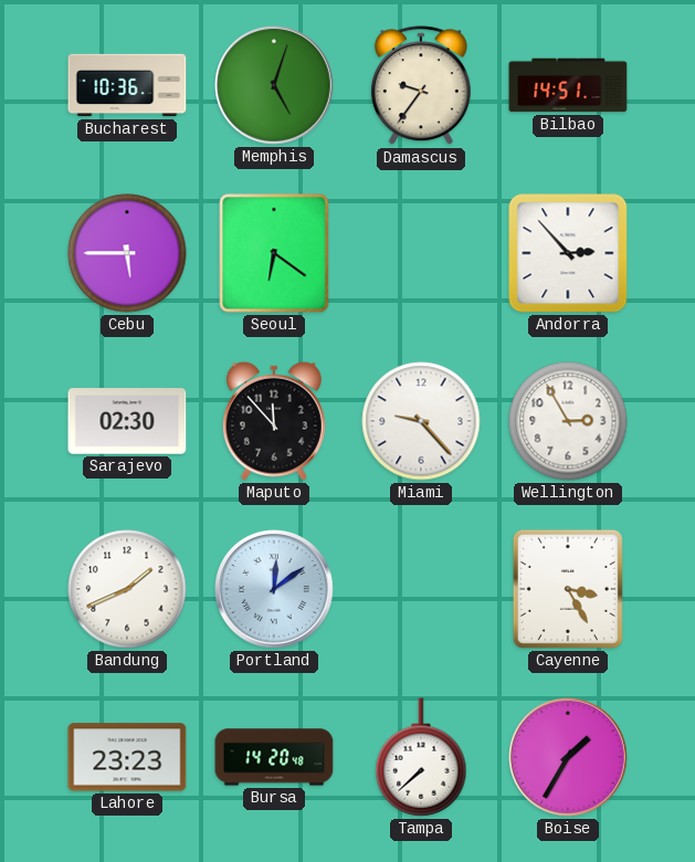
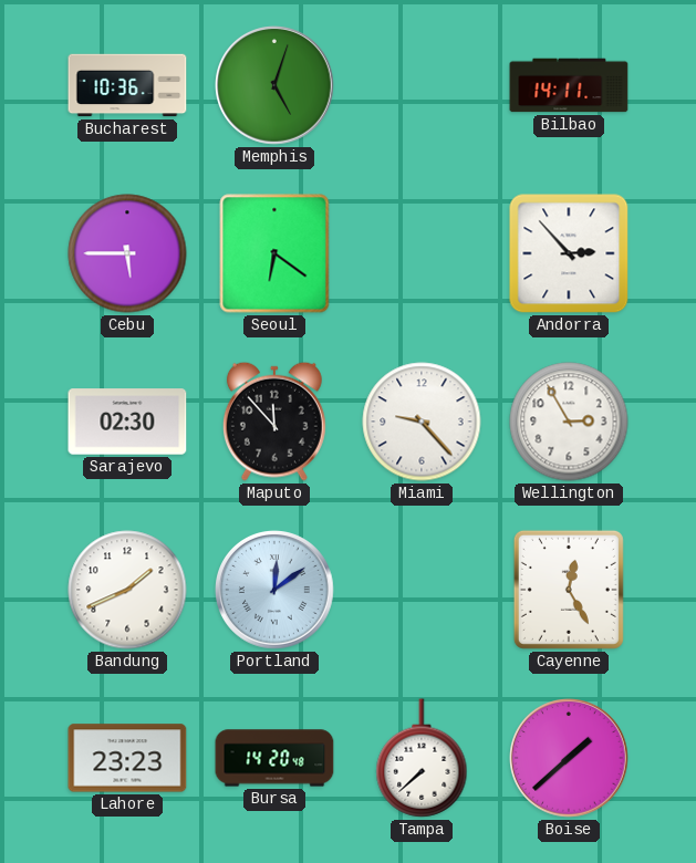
Damascus: 9:36 -> none
Bilbao: 14:51 -> 14:11
Cayenne: 3:25 -> 12:25
Boise: 1:35 -> 1:38
